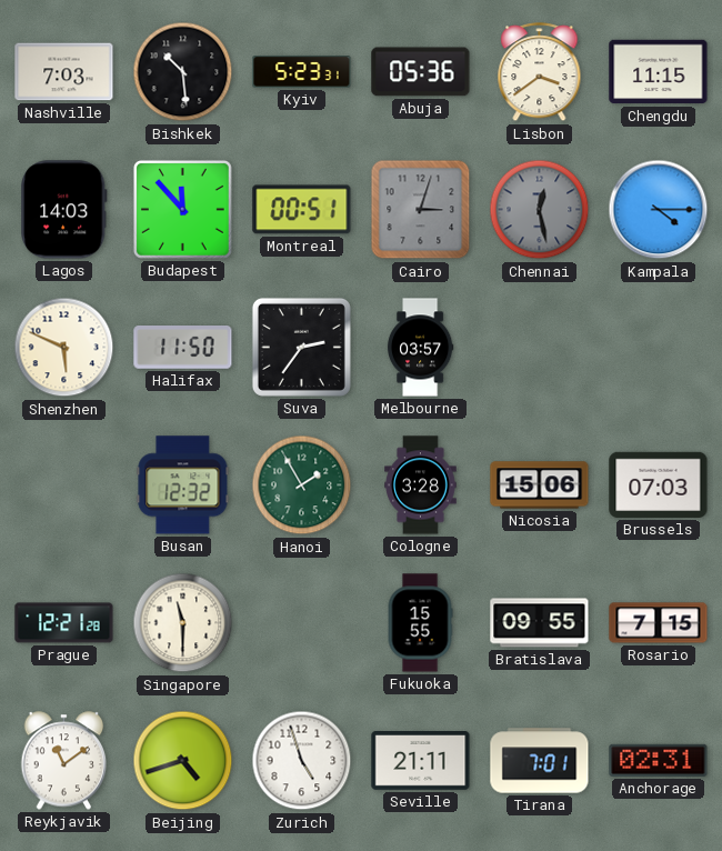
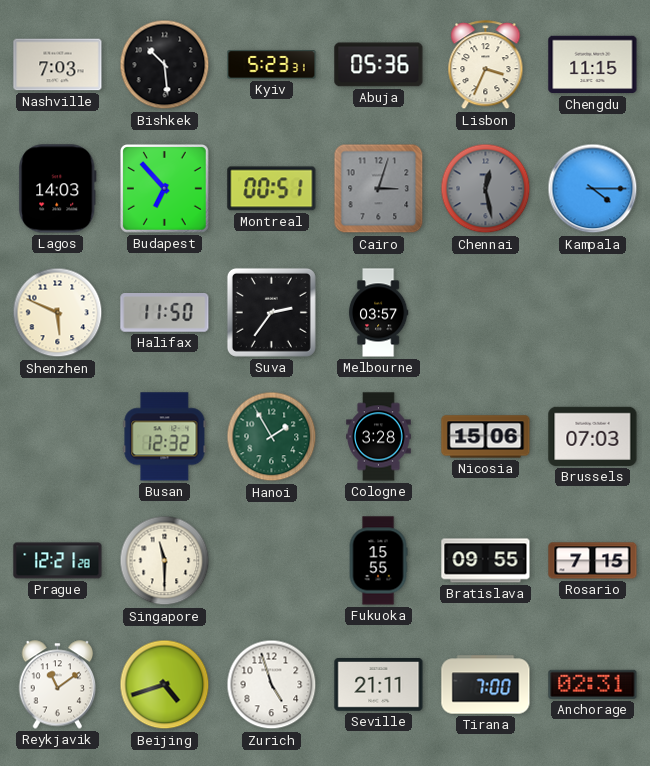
Lisbon: 3:39 -> 3:34
Budapest: 11:53 -> 6:53
Tirana: 7:01 -> 7:00
